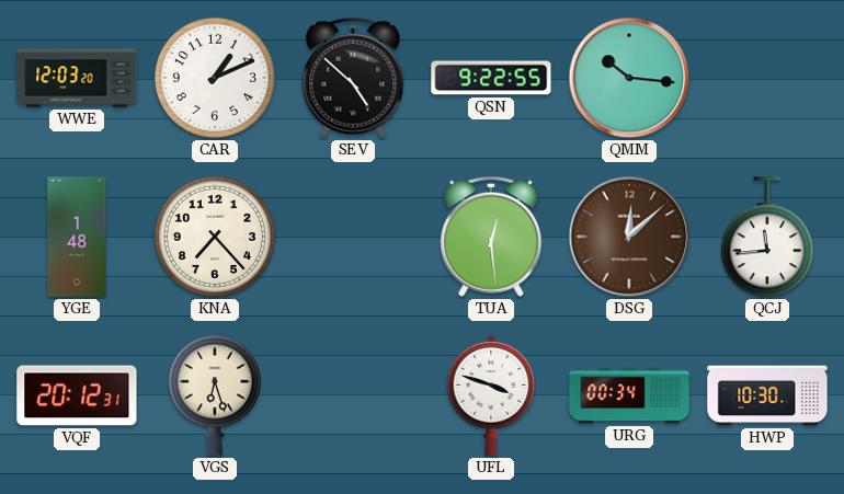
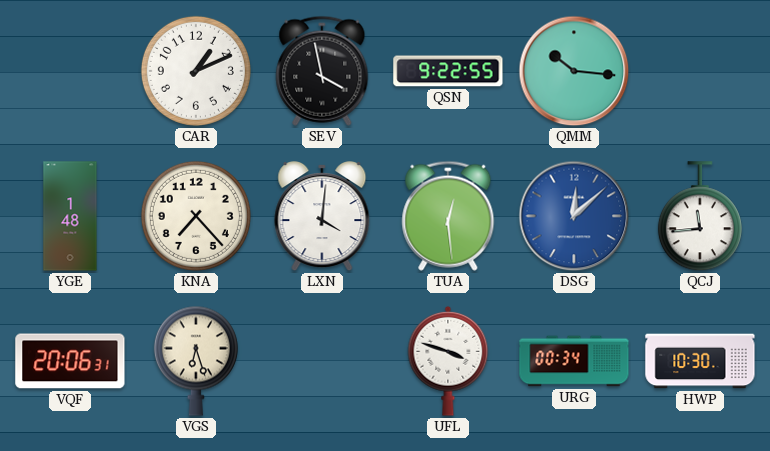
WWE: 12:03 -> none
SEV: 4:52 -> 3:58
LXN: none -> 4:01
DSG dial: brown -> blue
VQF: 20:12 -> 20:06
